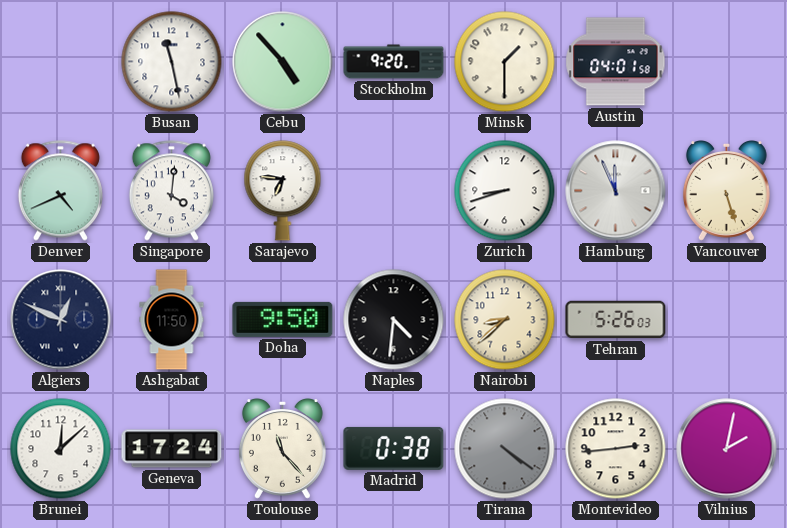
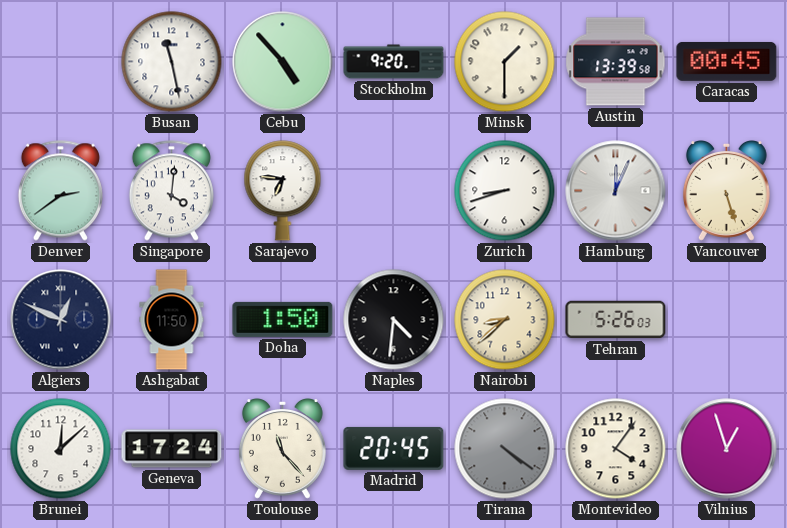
Austin: 04:01 -> 13:39
Caracas: none -> 00:45
Denver: 4:41 -> 2:39
Hamburg: 11:56 -> 12:04
Doha: 9:50 -> 1:50
Madrid: 0:38 -> 20:45
Montevideo: 2:44 -> 4:06
Vilnius: 2:02 -> 12:57
